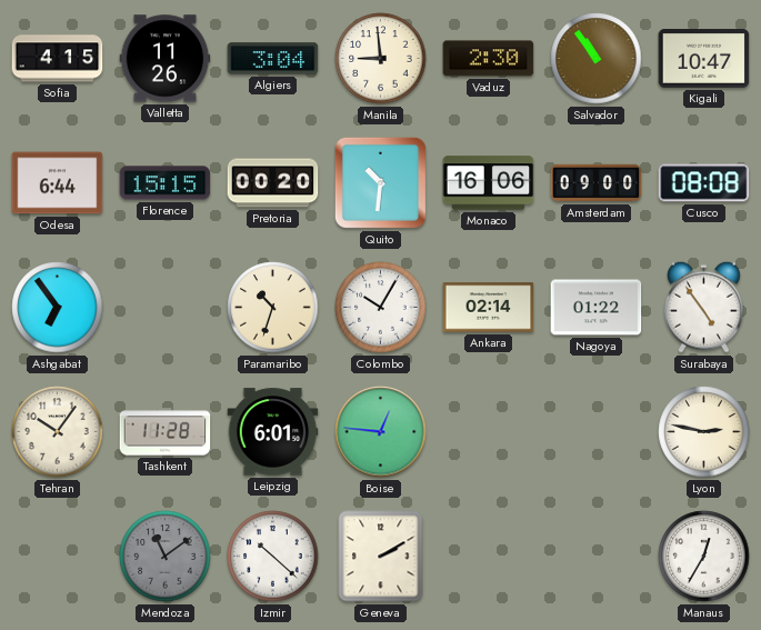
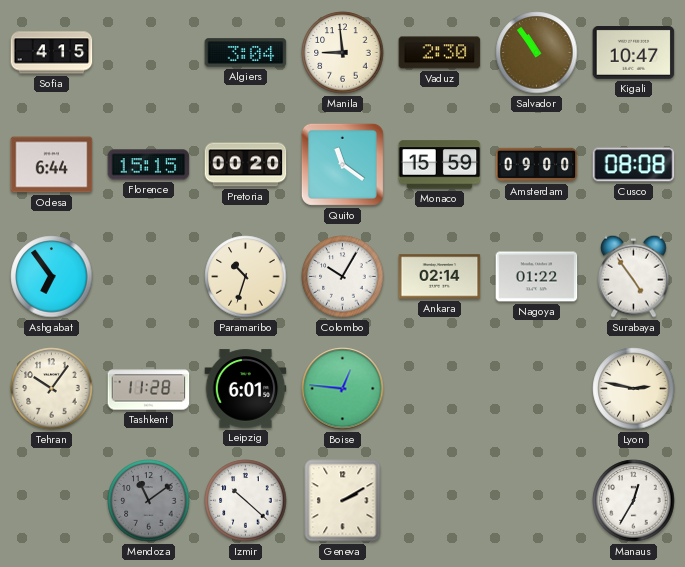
Valletta: 11:26 -> none
Quito: 10:31 -> 11:21
Monaco: 16:06 -> 15:59
